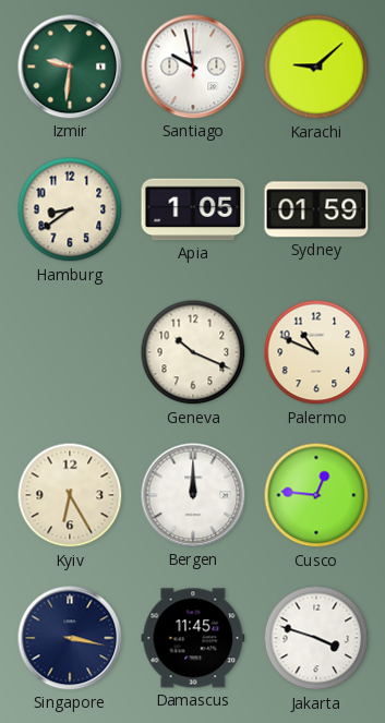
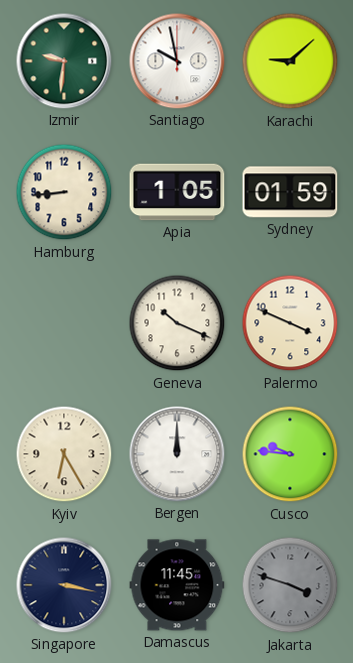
Hamburg: 8:39 -> 8:44
Palermo: 10:49 -> 3:49
Cusco: 12:46 -> 9:46
Jakarta dial: white -> grey
